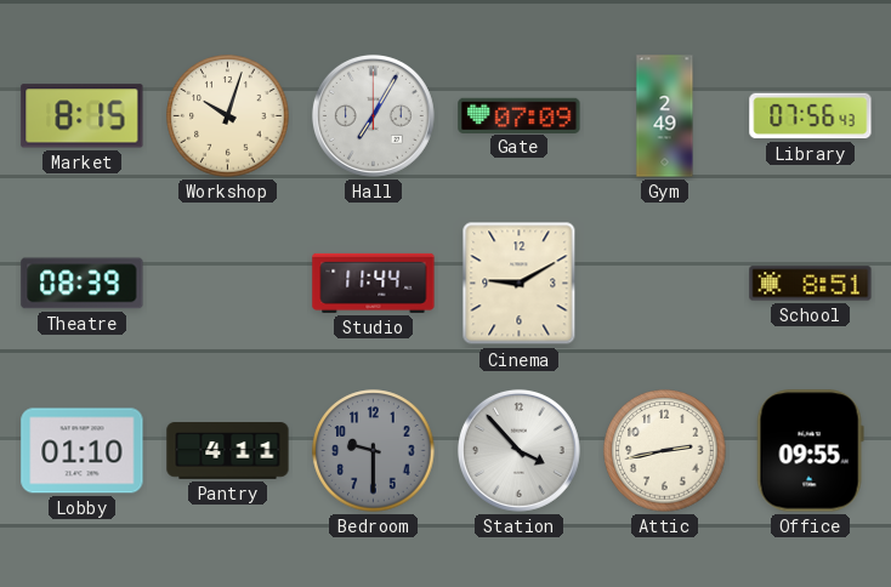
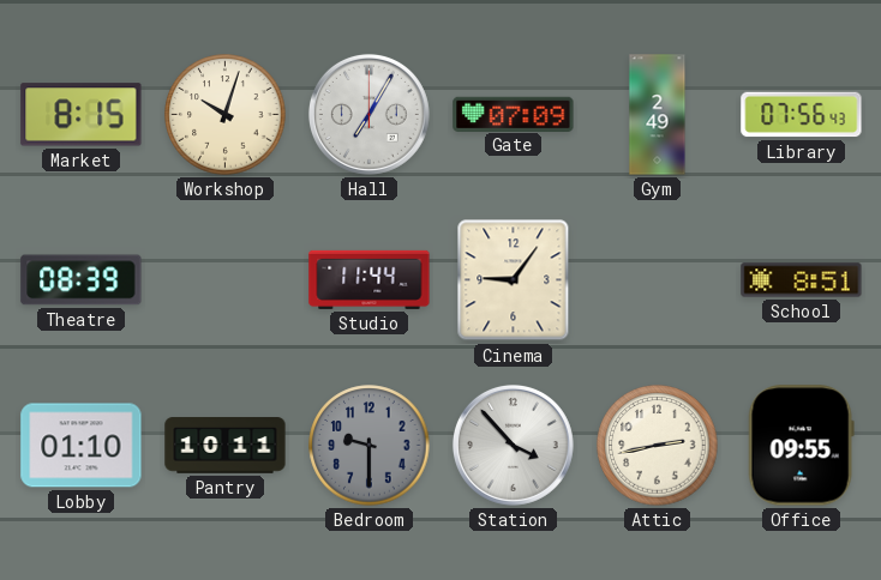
Cinema: 9:10 -> 9:06
Pantry: 4:11 -> 10:11
